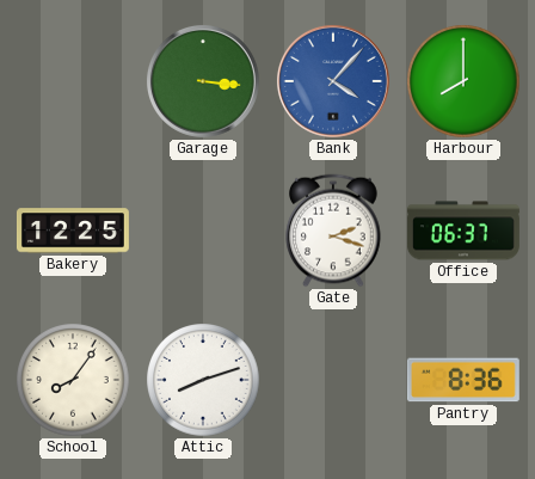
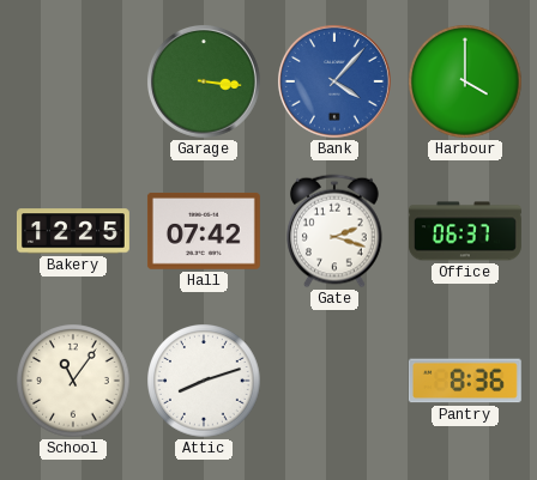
Harbour: 8:00 -> 4:00
Hall: none -> 07:42
School: 8:06 -> 11:06
